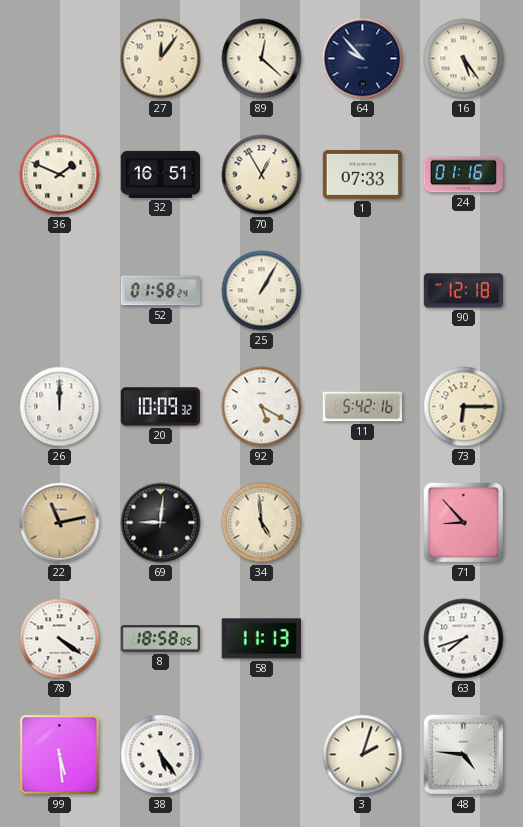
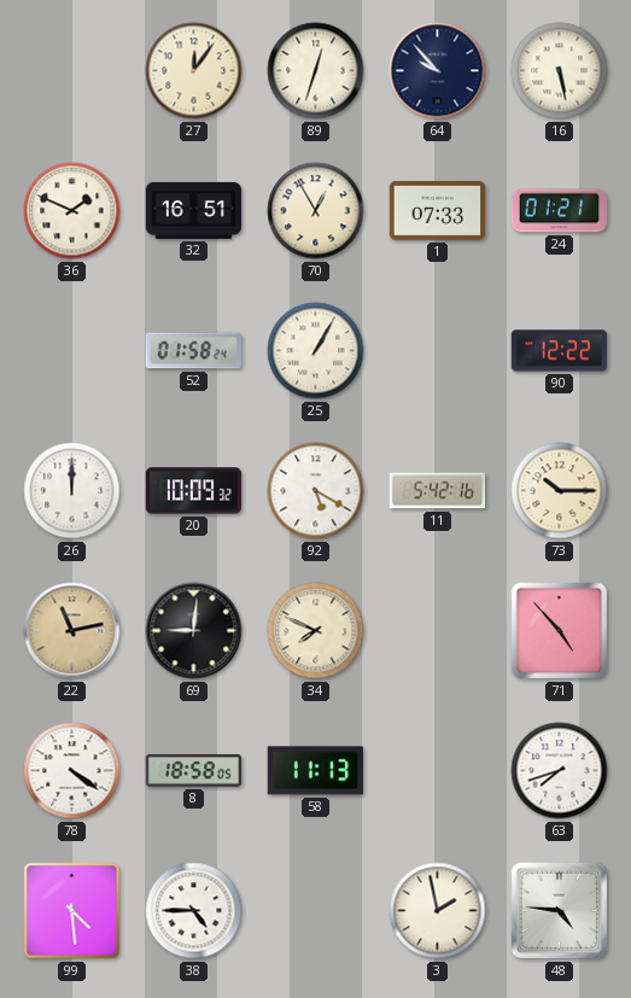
89: 12:22 -> 12:33
16: 5:24 -> 5:28
24: 01:16 -> 01:21
90: 12:18 -> 12:22
73: 6:15 -> 10:15
34: 4:59 -> 7:49
71: 8:53 -> 4:53
99: 5:29 -> 4:29
38: 5:24 -> 4:45
3: 2:03 -> 1:58
